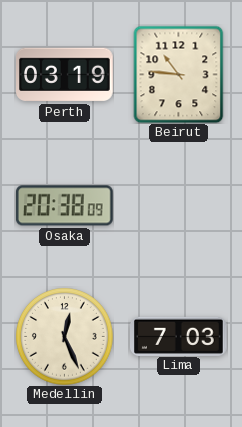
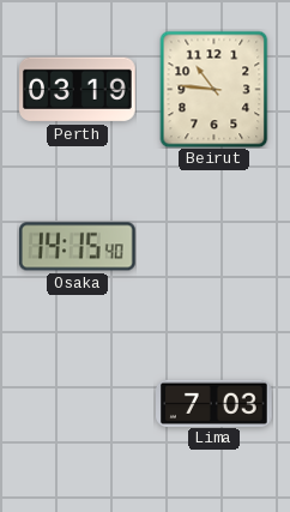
Osaka: 20:38 -> 14:15
Medellin: 12:26 -> none
